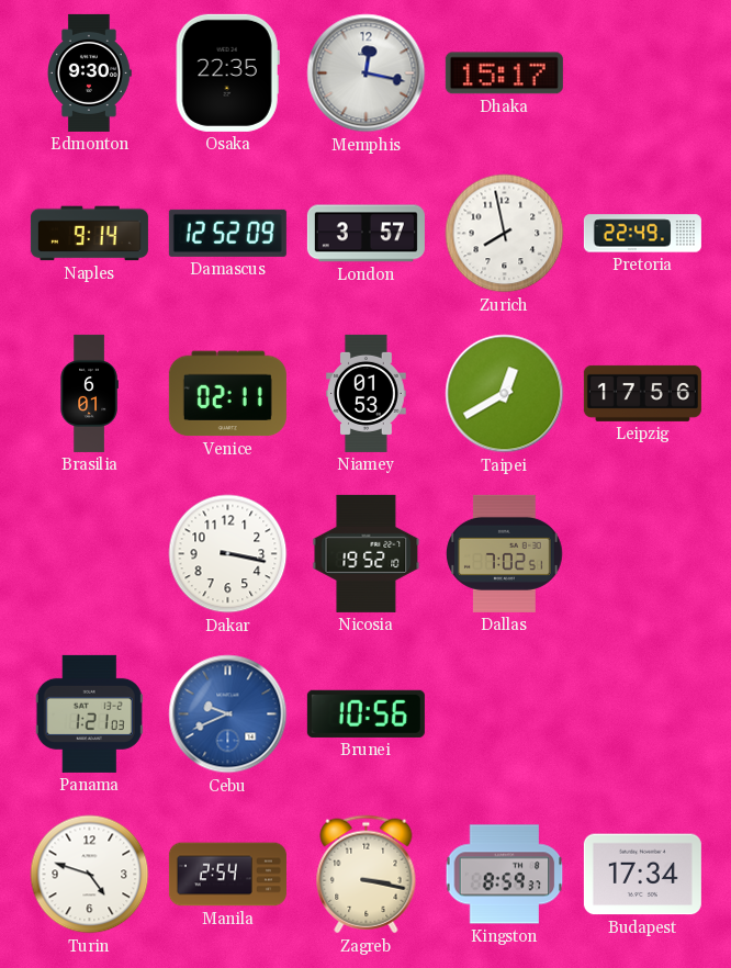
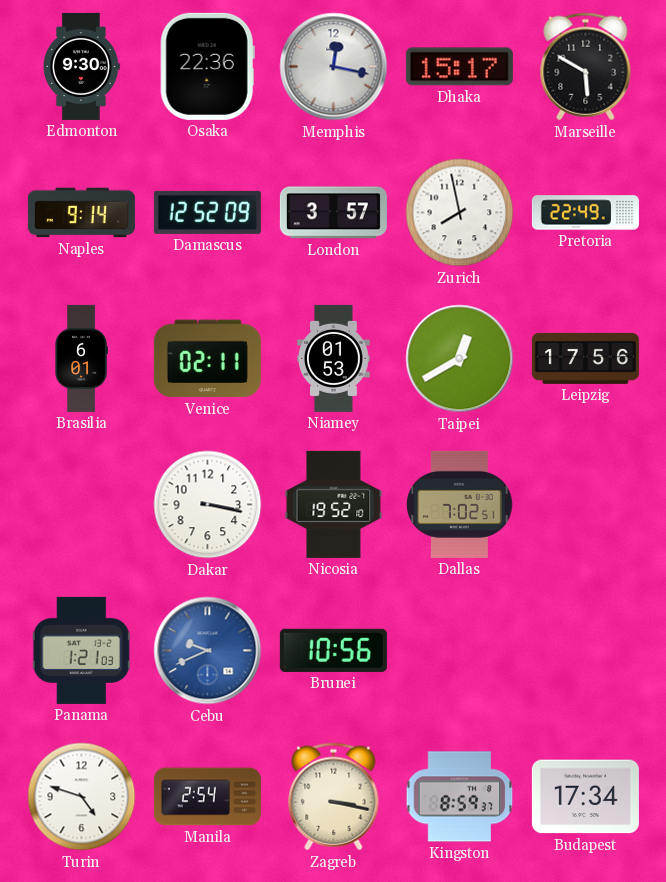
Osaka: 22:35 -> 22:36
Marseille: none -> 5:50
